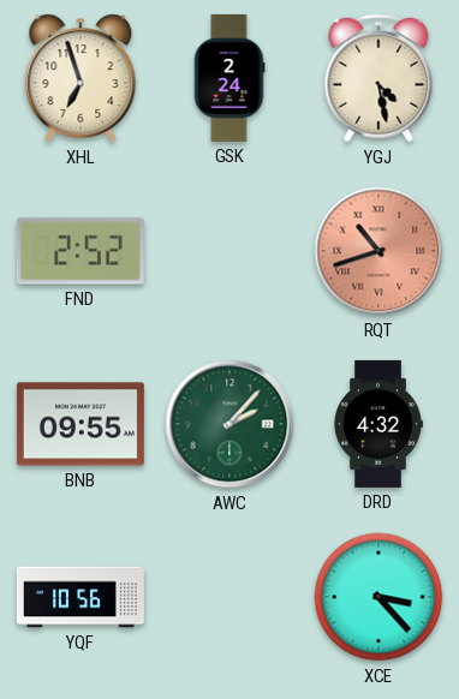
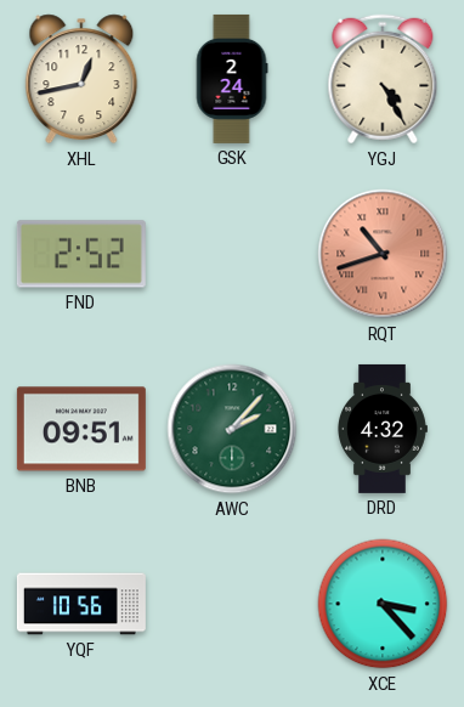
XHL: 6:57 -> 12:43
YGJ: 4:28 -> 4:25
BNB: 09:55 -> 09:51
